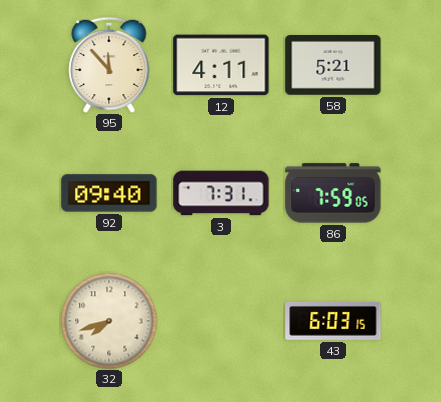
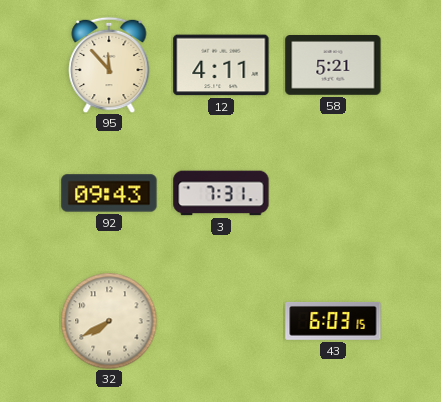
92: 09:40 -> 09:43
86: 7:59 -> none
32: 7:42 -> 7:40
